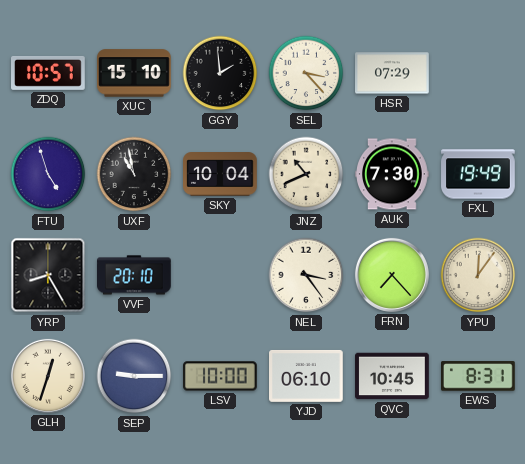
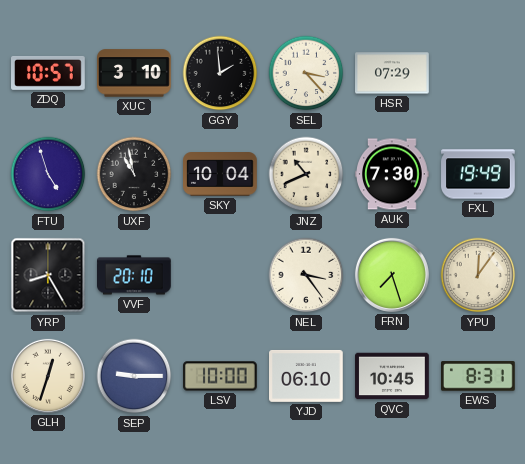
XUC: 15:10 -> 3:10
FRN: 7:23 -> 7:27
